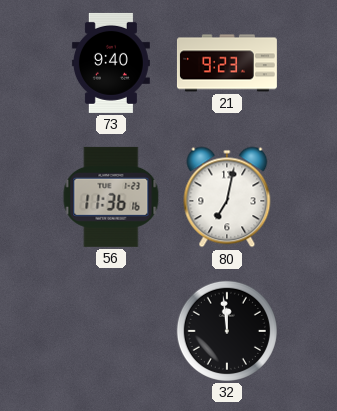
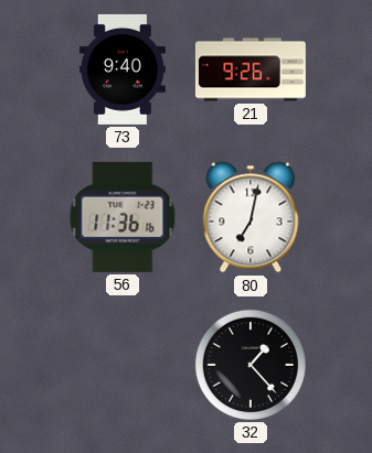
21: 9:23 -> 9:26
32: 11:59 -> 1:23
